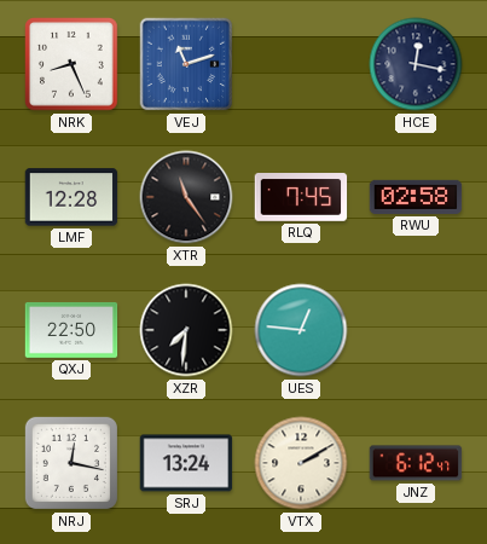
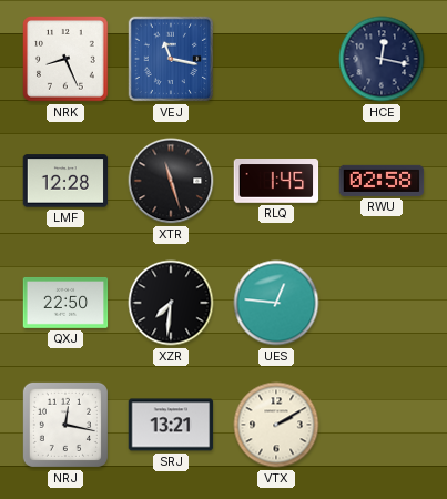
VEJ: 11:12 -> 11:17
XTR: 11:24 -> 11:27
RLQ: 7:45 -> 1:45
SRJ: 13:24 -> 13:21
JNZ: 6:12 -> none
